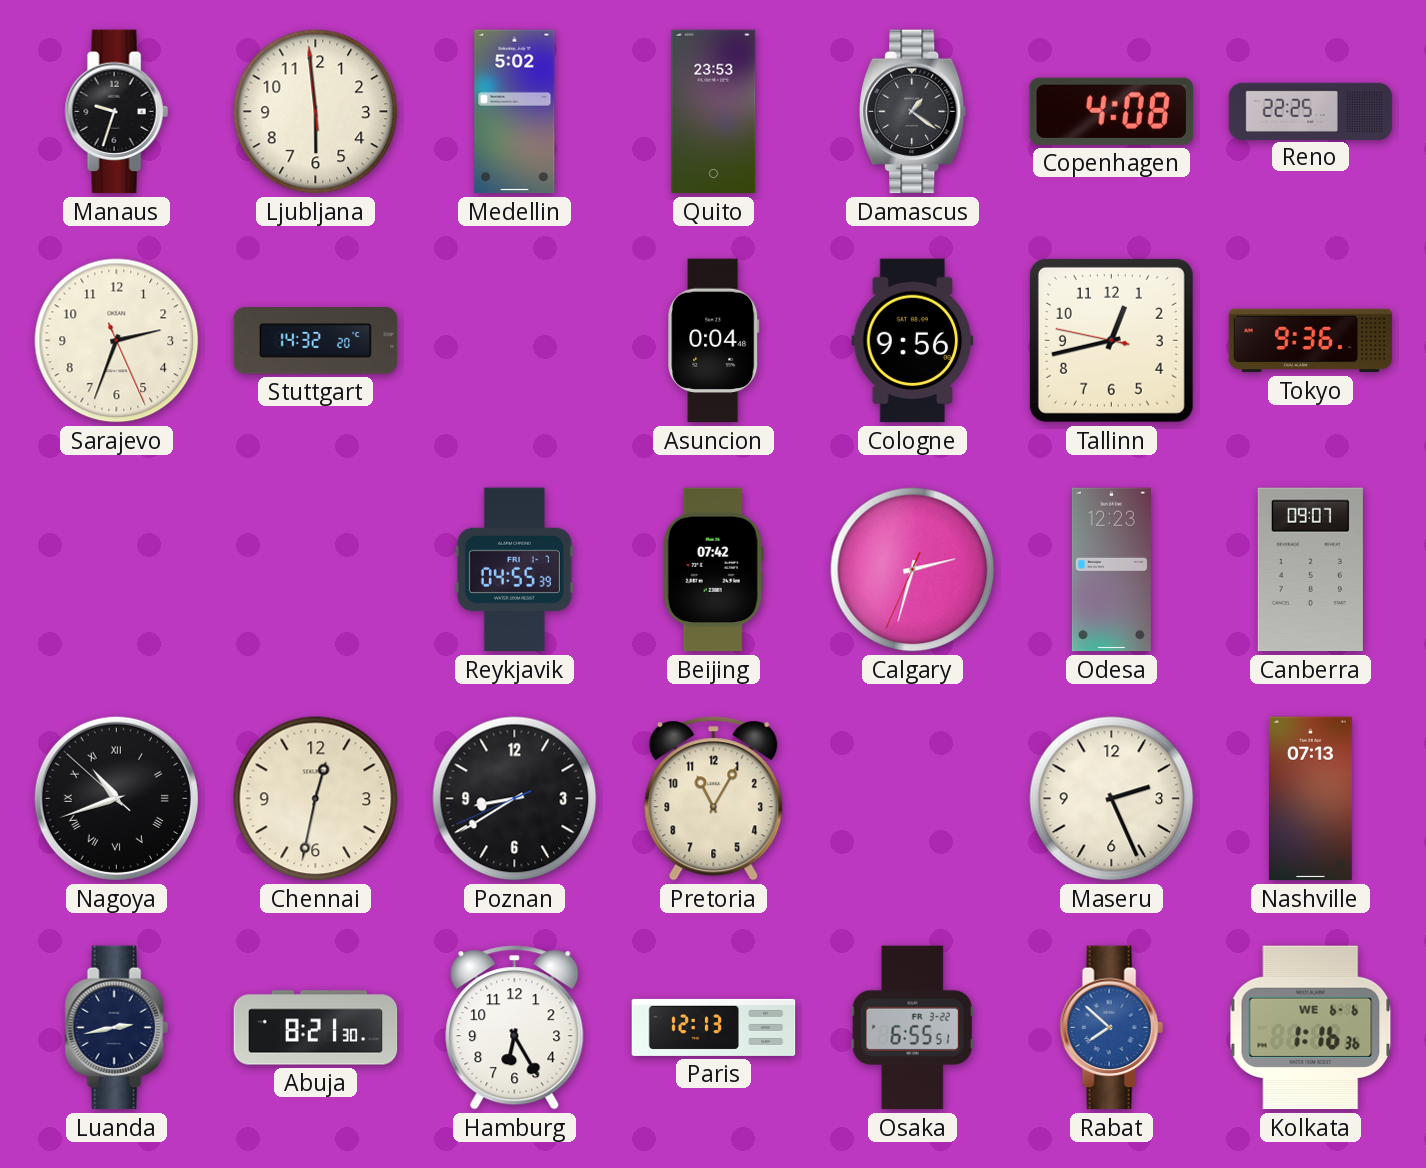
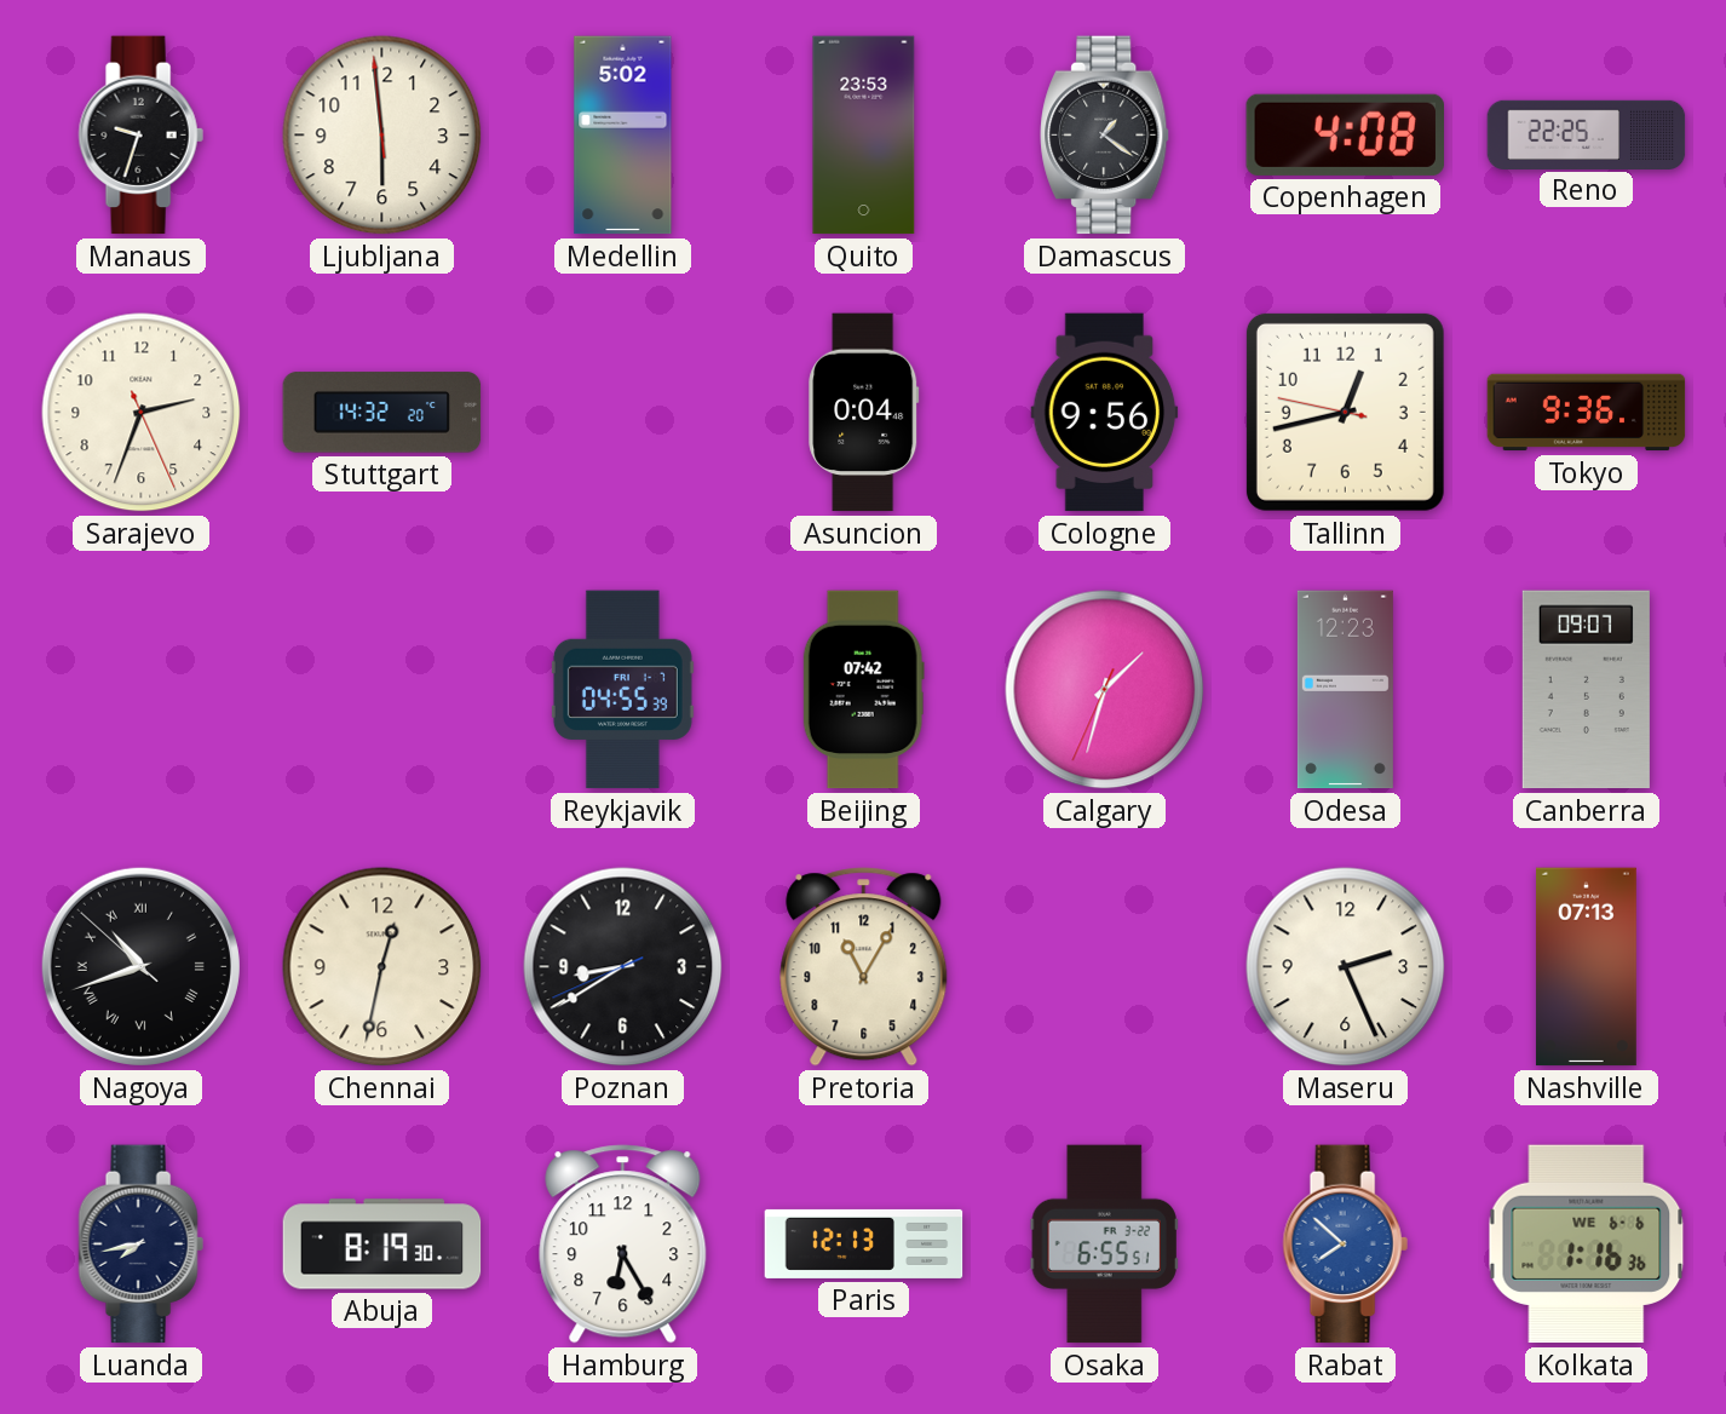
Calgary: 2:32 -> 1:32
Luanda: 2:43 -> 7:43
Abuja: 8:21 -> 8:19
